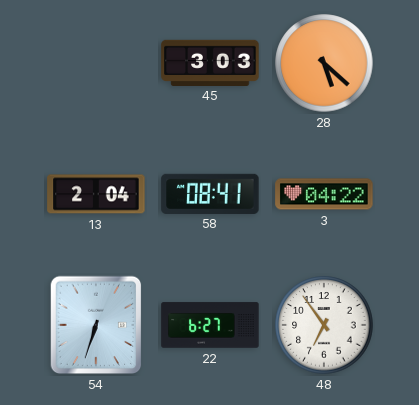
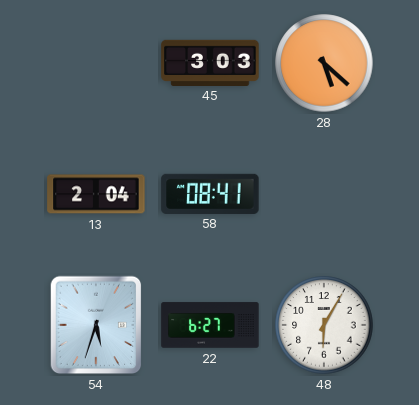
3: 04:22 -> none
54: 6:33 -> 5:33
48: 6:54 -> 6:05
